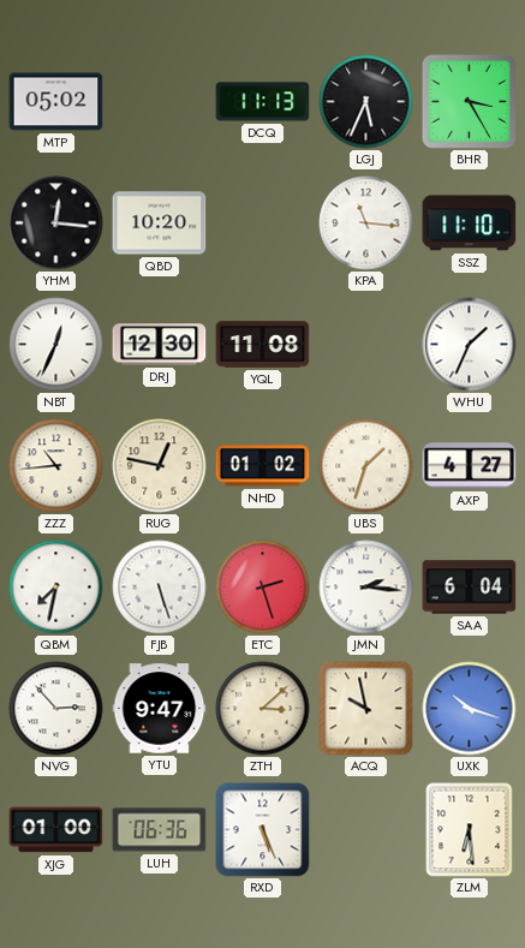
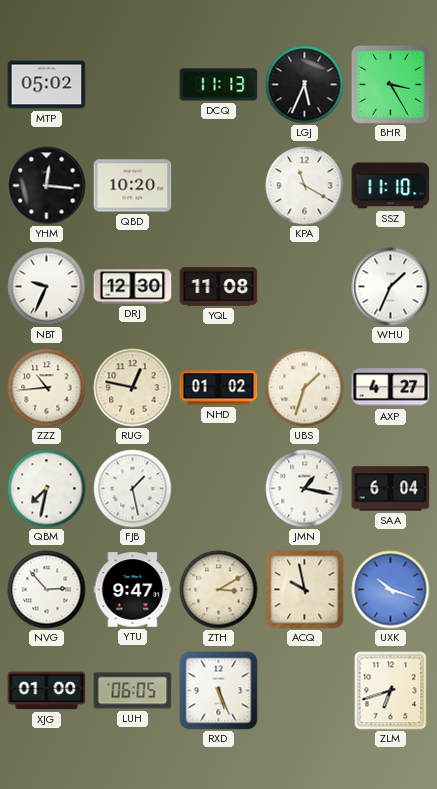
KPA: 11:16 -> 11:20
NBT: 12:34 -> 9:34
FJB: 5:27 -> 1:28
ETC: 2:27 -> none
JMN: 2:16 -> 1:17
ZTH: 3:08 -> 3:10
LUH: 06:36 -> 06:05
ZLM: 6:29 -> 6:42
